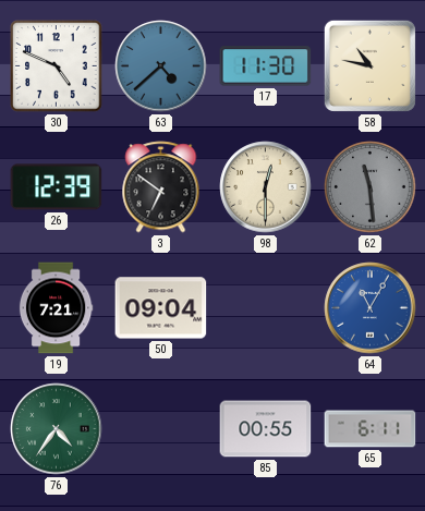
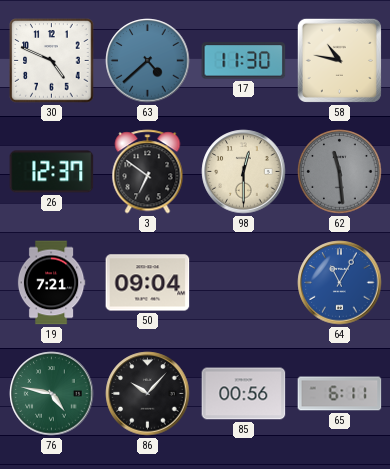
26: 12:39 -> 12:37
76: 4:36 -> 4:47
86: none -> 10:07
85: 00:55 -> 00:56
